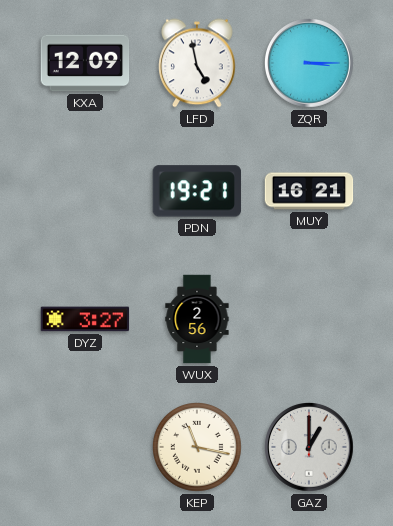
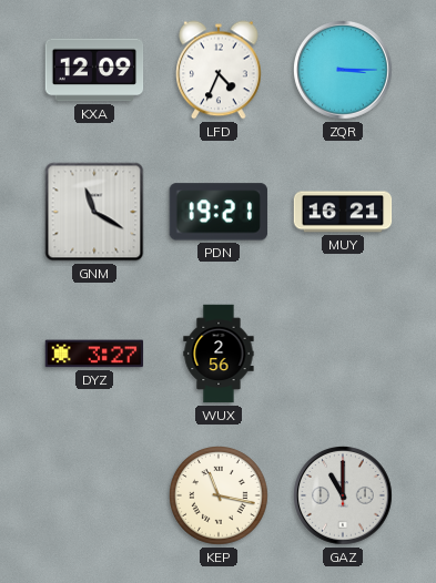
LFD: 4:58 -> 4:34
GNM: none -> 11:20
GAZ: 1:00 -> 11:00
